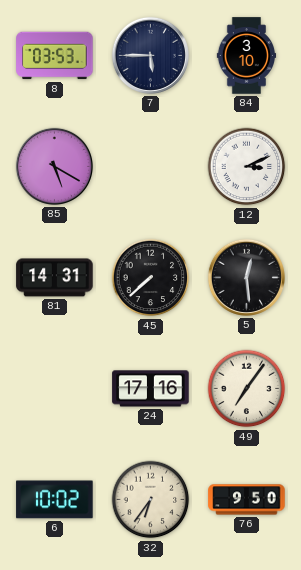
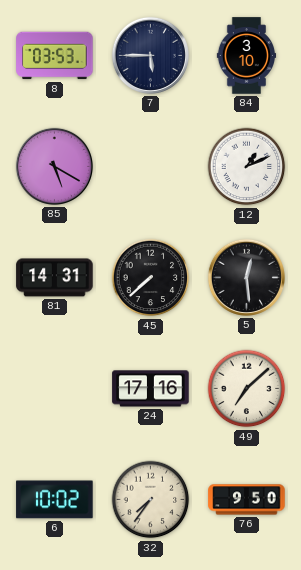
12: 3:11 -> 1:11
49: 7:06 -> 7:08
32: 6:36 -> 7:36
